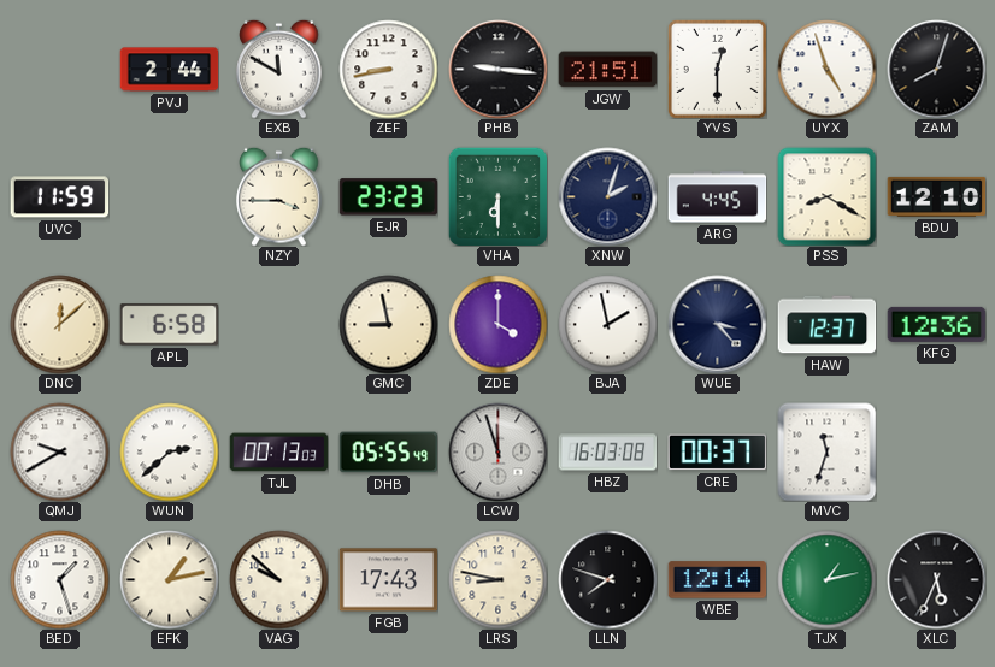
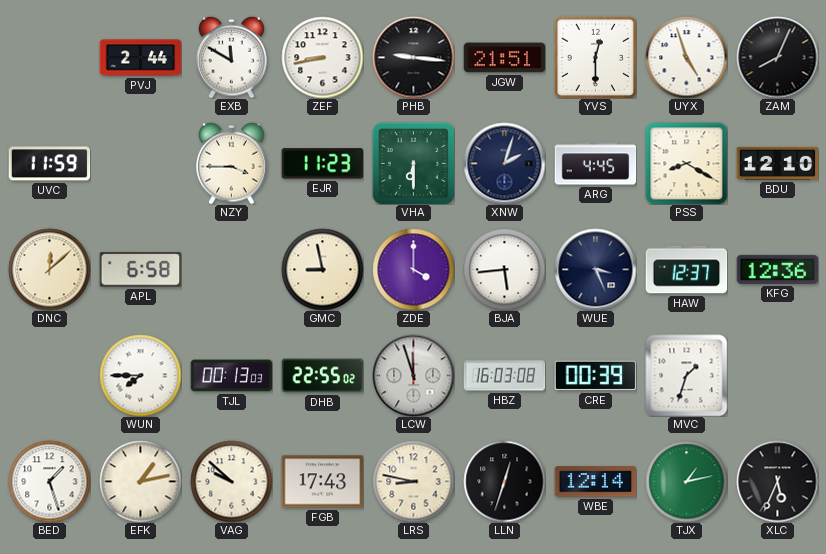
ZAM: 8:03 -> 8:04
EJR: 23:23 -> 11:23
BJA: 1:58 -> 5:44
WUE: 3:23 -> 3:26
QMJ: 9:40 -> none
WUN: 2:38 -> 7:45
DHB: 05:55 -> 22:55
CRE: 00:37 -> 00:39
MVC: 11:33 -> 1:33
LLN: 7:48 -> 12:33
